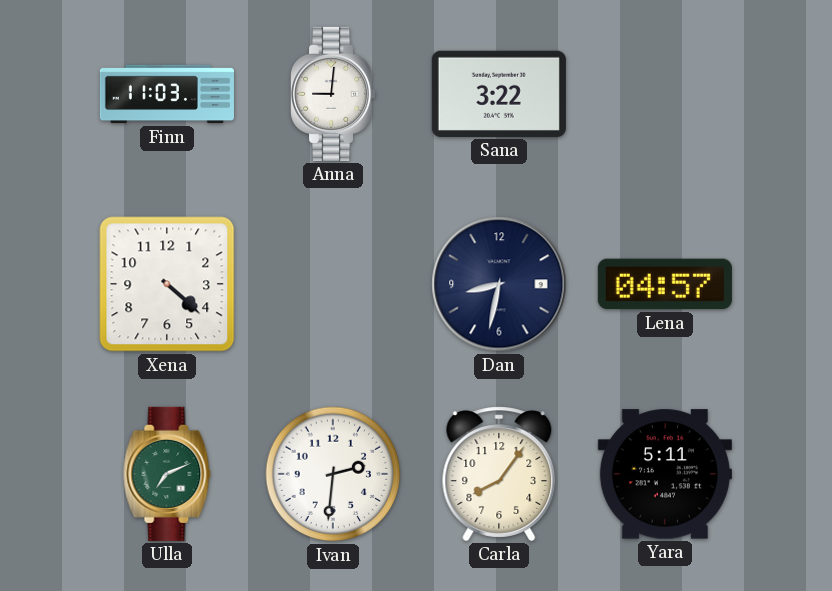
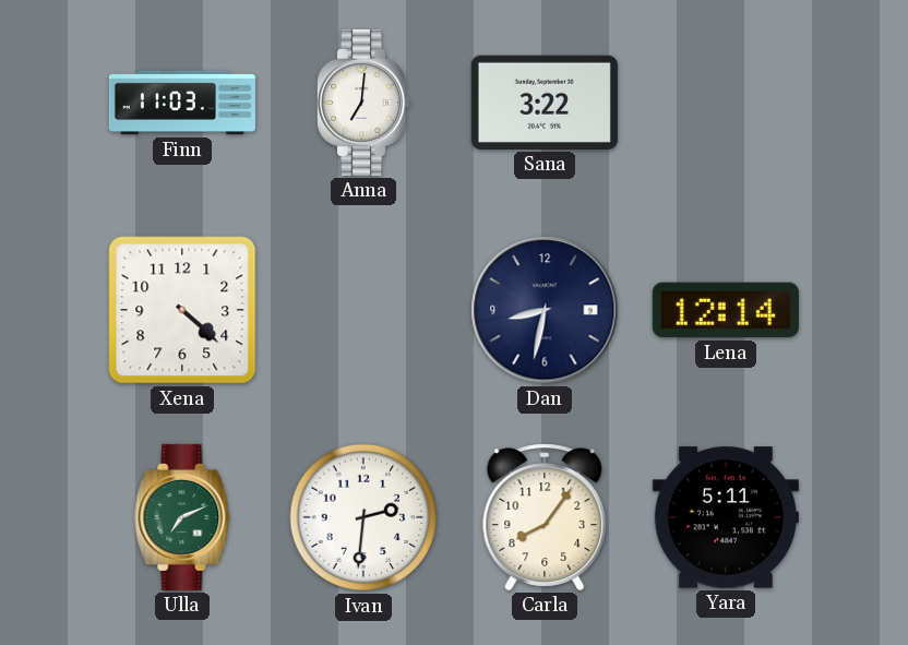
Anna: 9:01 -> 7:01
Lena: 04:57 -> 12:14
